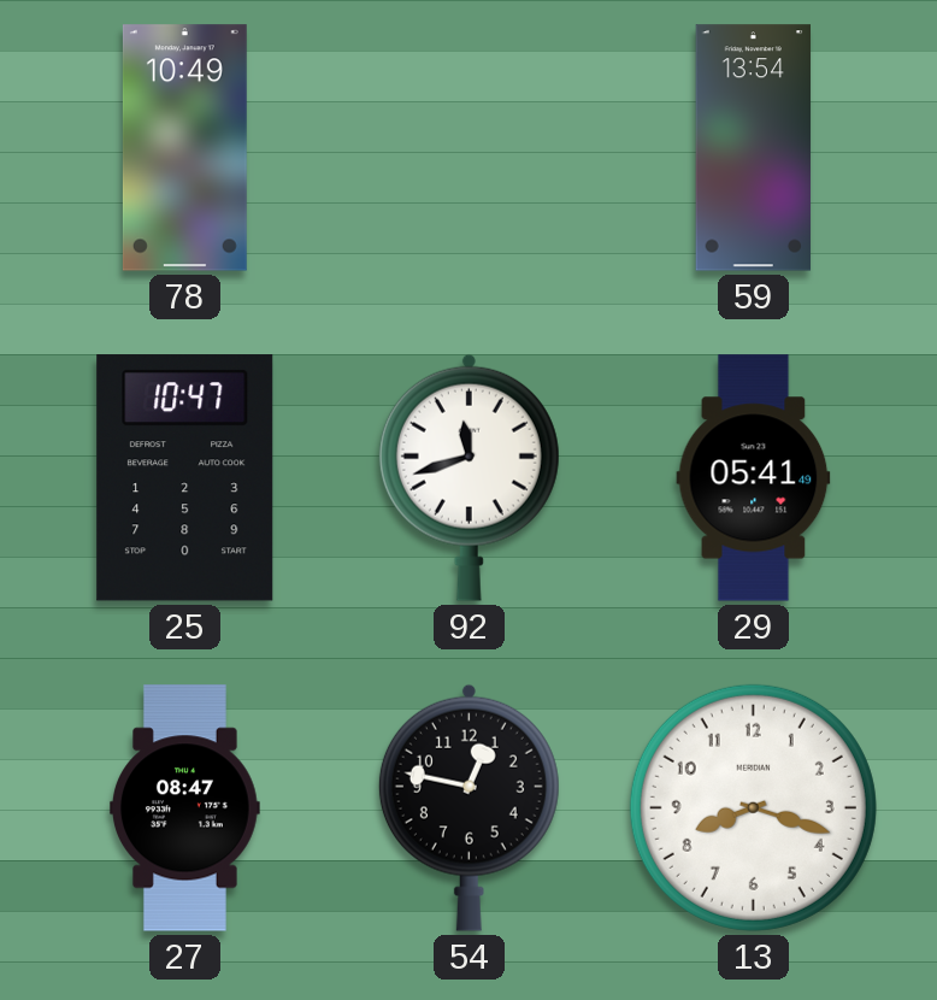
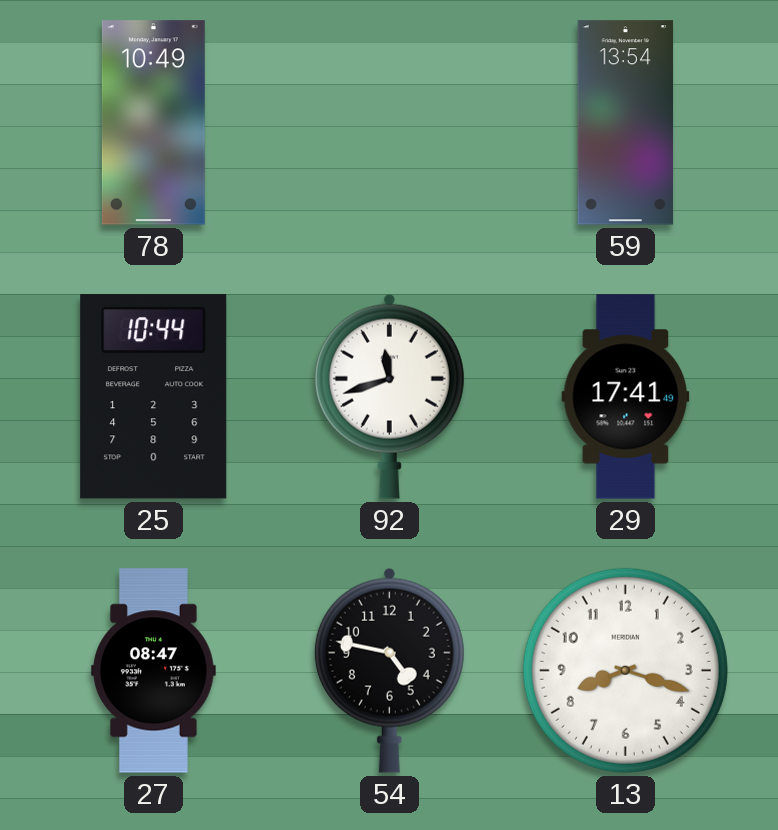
25: 10:47 -> 10:44
29: 05:41 -> 17:41
54: 12:47 -> 4:47
